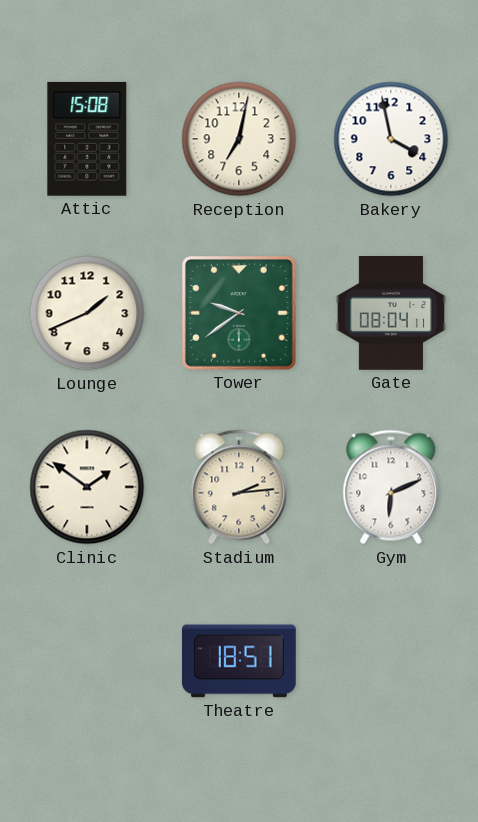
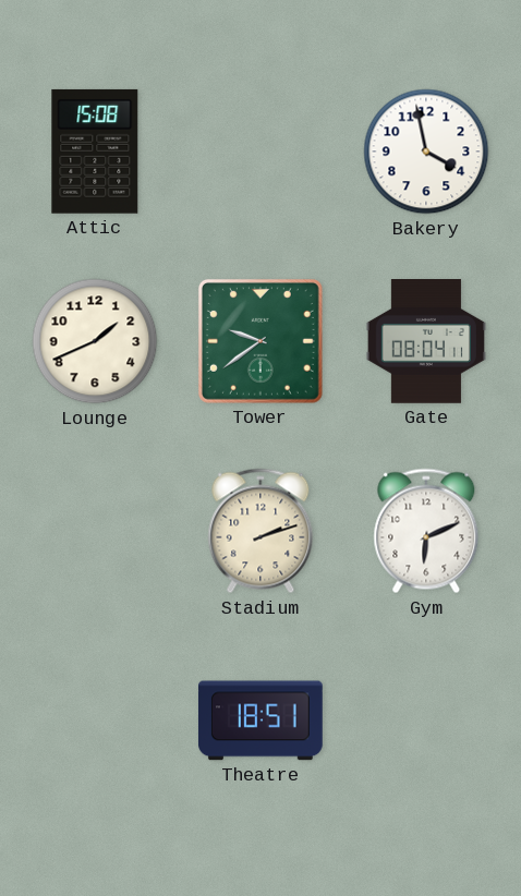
Reception: 7:02 -> none
Clinic: 1:51 -> none
Stadium: 2:14 -> 2:12
